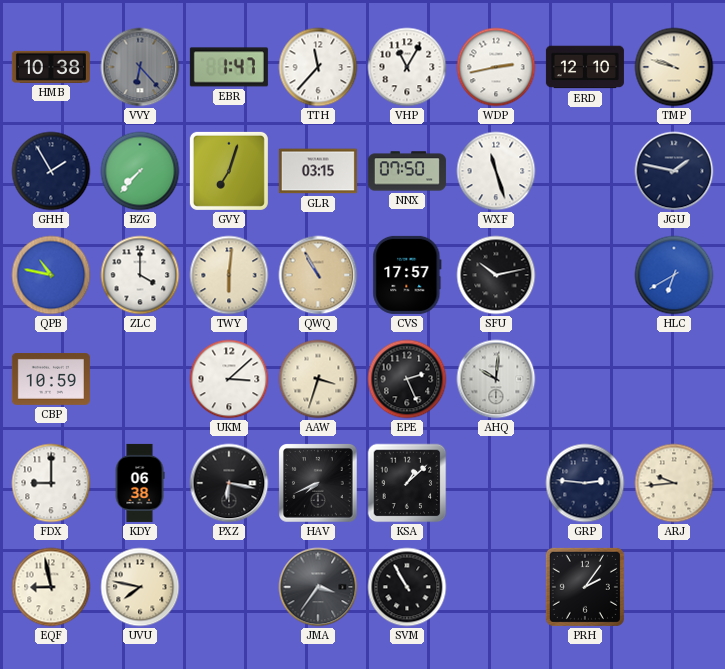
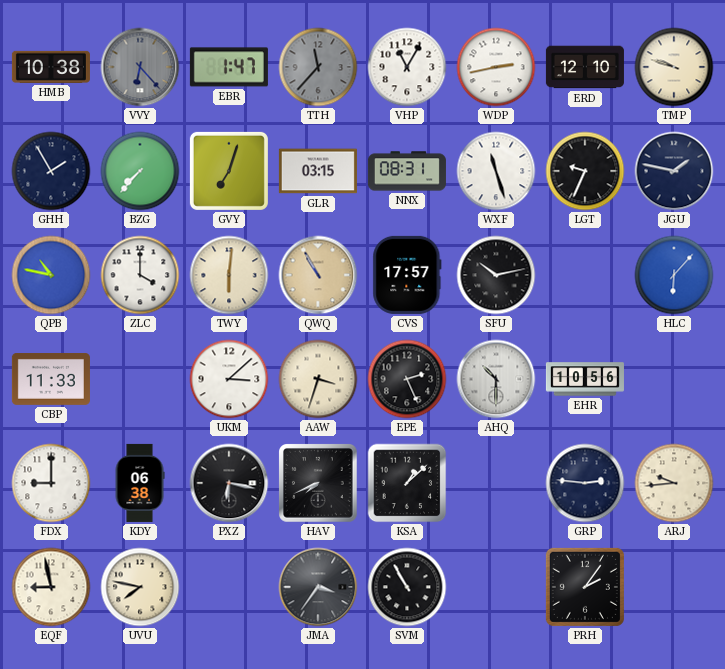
TTH dial: white -> grey
NNX: 07:50 -> 08:31
LGT: none -> 9:34
HLC: 6:40 -> 6:07
CBP: 10:59 -> 11:33
AHQ: 10:01 -> 10:30
EHR: none -> 10:56
